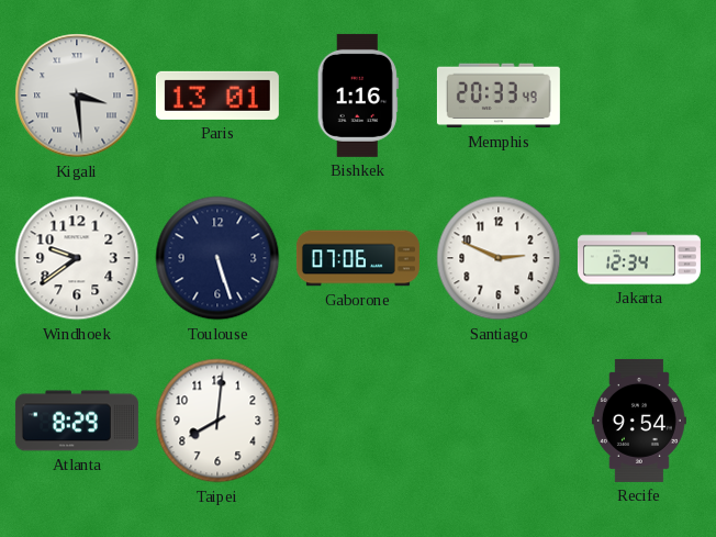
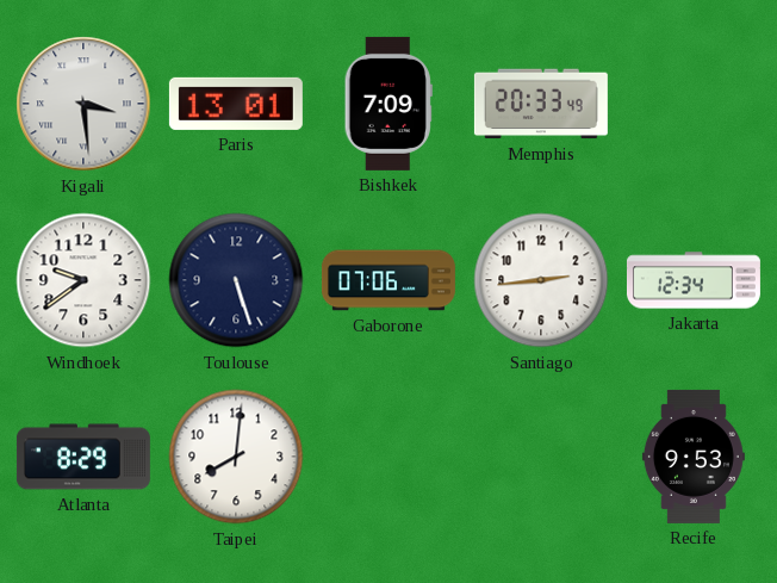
Bishkek: 1:16 -> 7:09
Santiago: 2:49 -> 2:44
Recife: 9:54 -> 9:53
